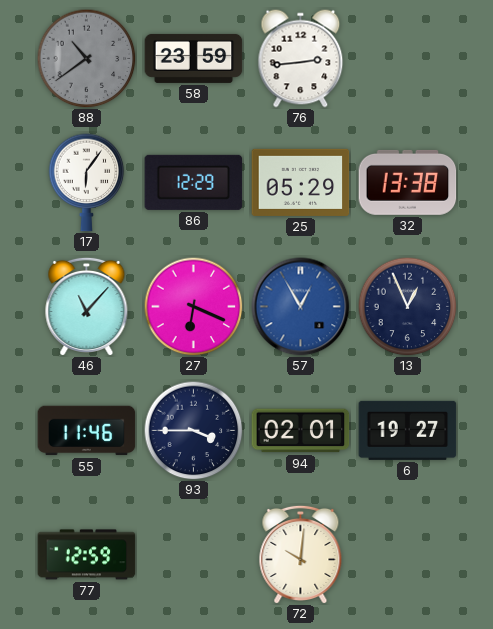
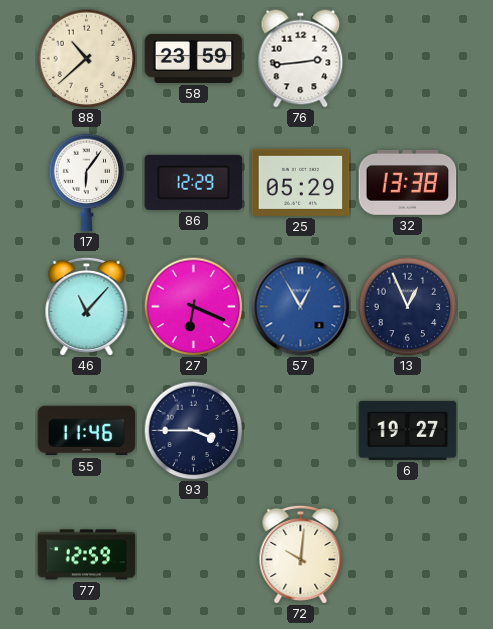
88: 10:39 -> 10:38
88 dial: grey -> cream
94: 02:01 -> none
